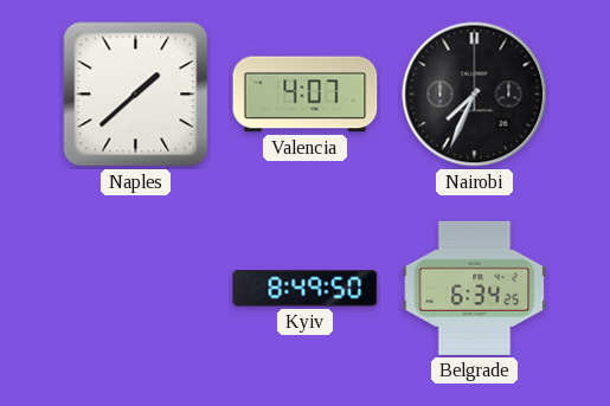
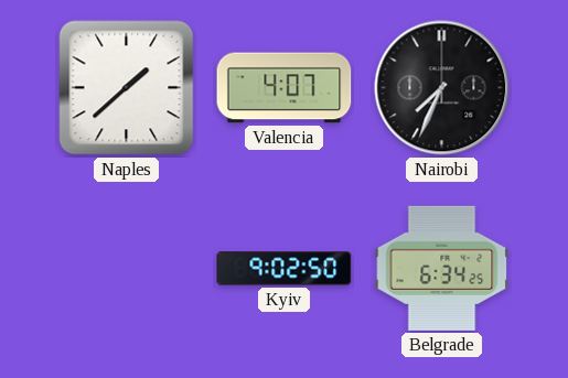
Kyiv: 8:49 -> 9:02
